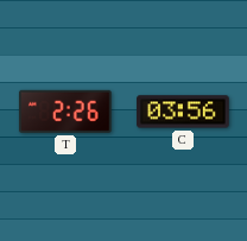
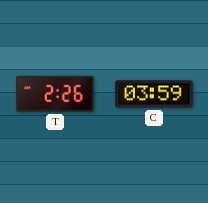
C: 03:56 -> 03:59
